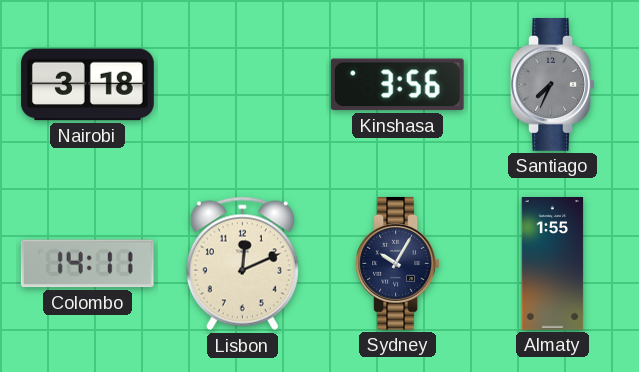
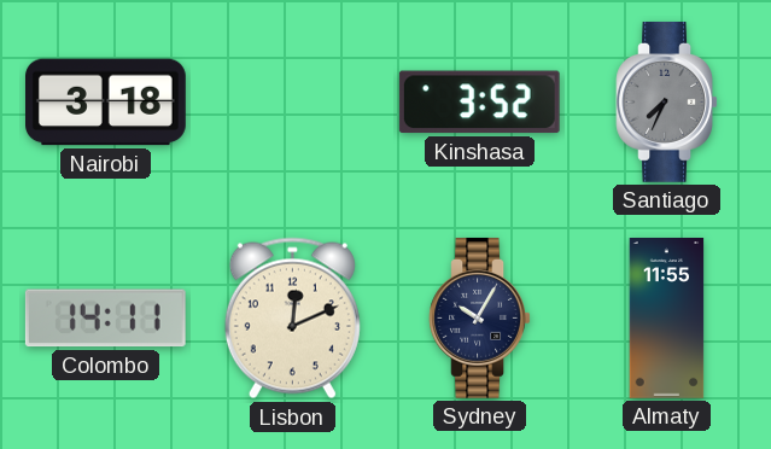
Kinshasa: 3:56 -> 3:52
Almaty: 1:55 -> 11:55
